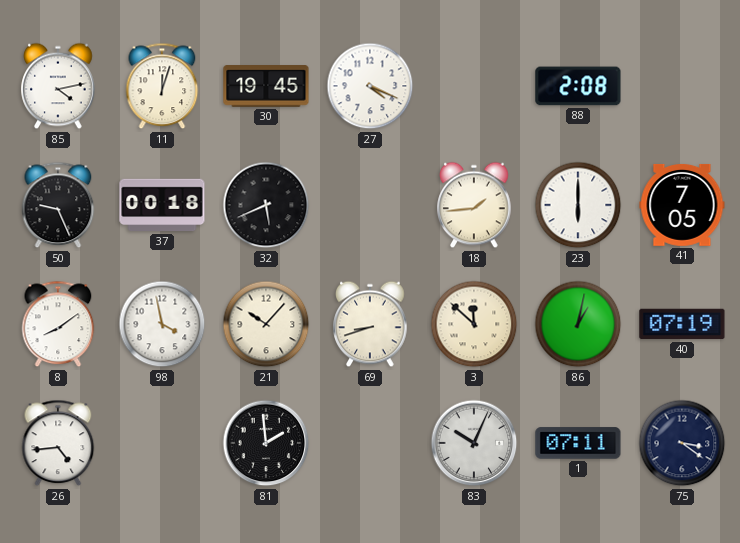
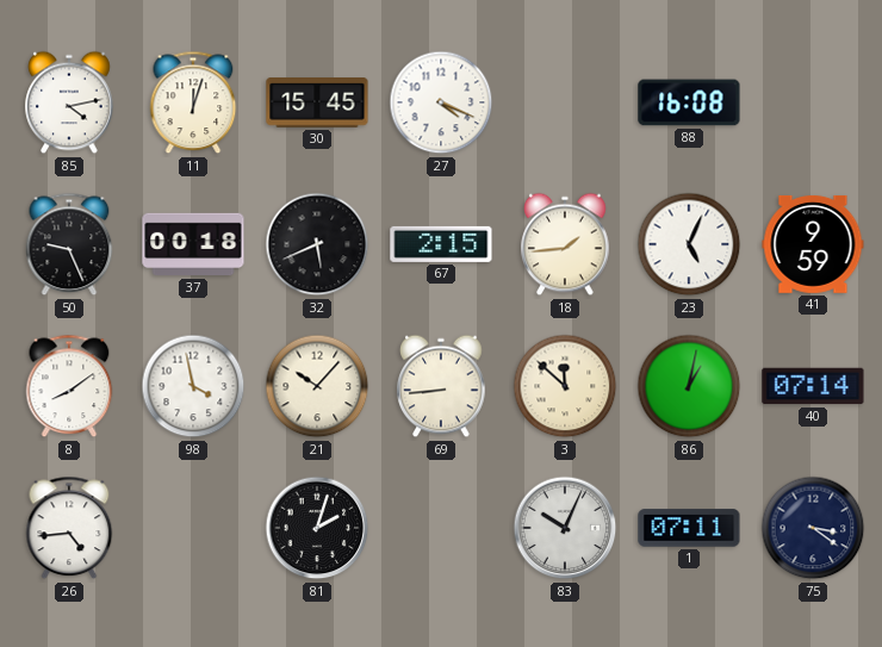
30: 19:45 -> 15:45
88: 2:08 -> 16:08
67: none -> 2:15
23: 6:00 -> 5:04
41: 7:05 -> 9:59
69: 8:42 -> 8:44
40: 07:19 -> 07:14
81: 1:59 -> 2:03
